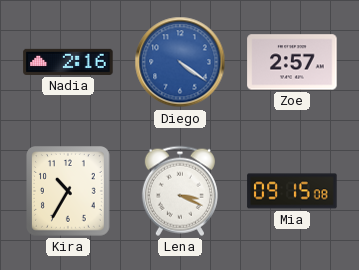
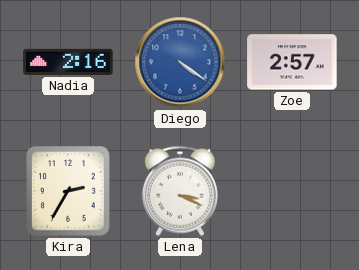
Kira: 10:35 -> 2:35
Mia: 09:15 -> none
